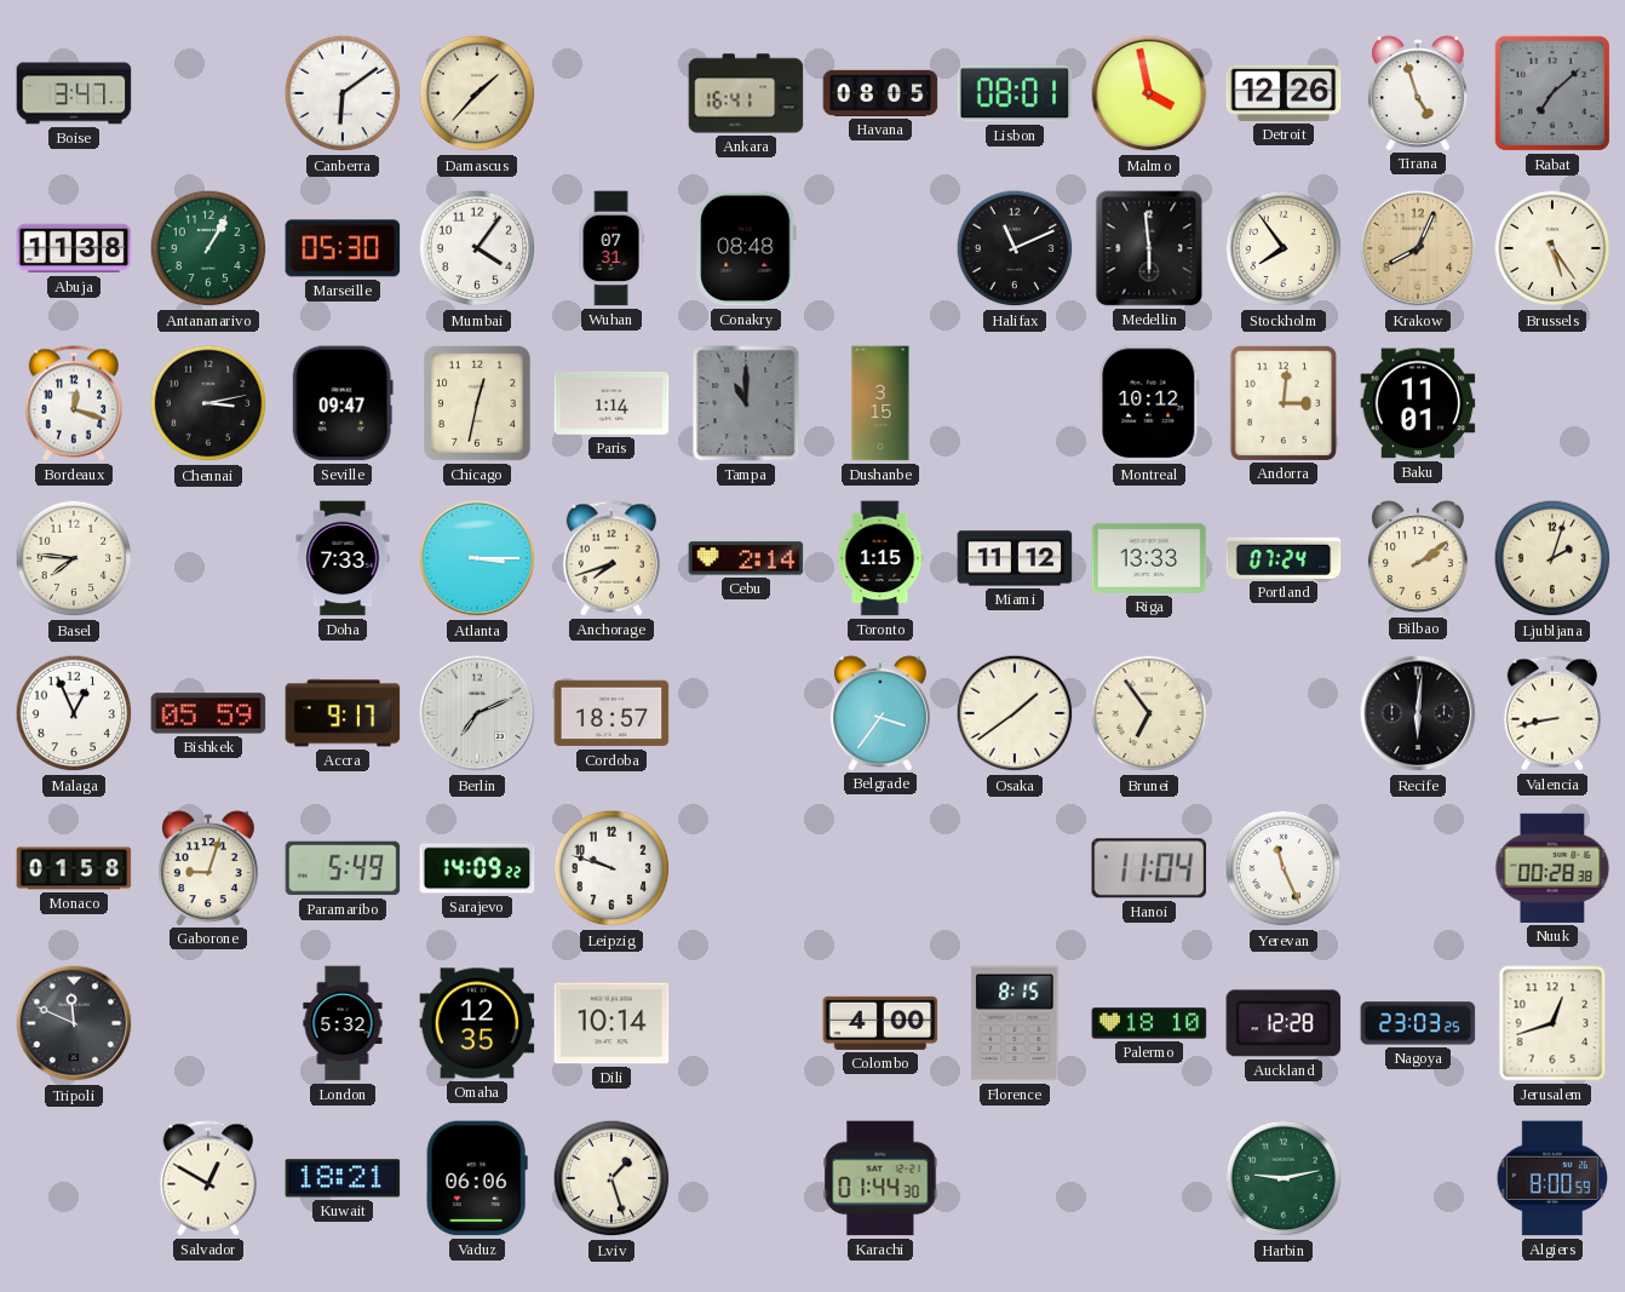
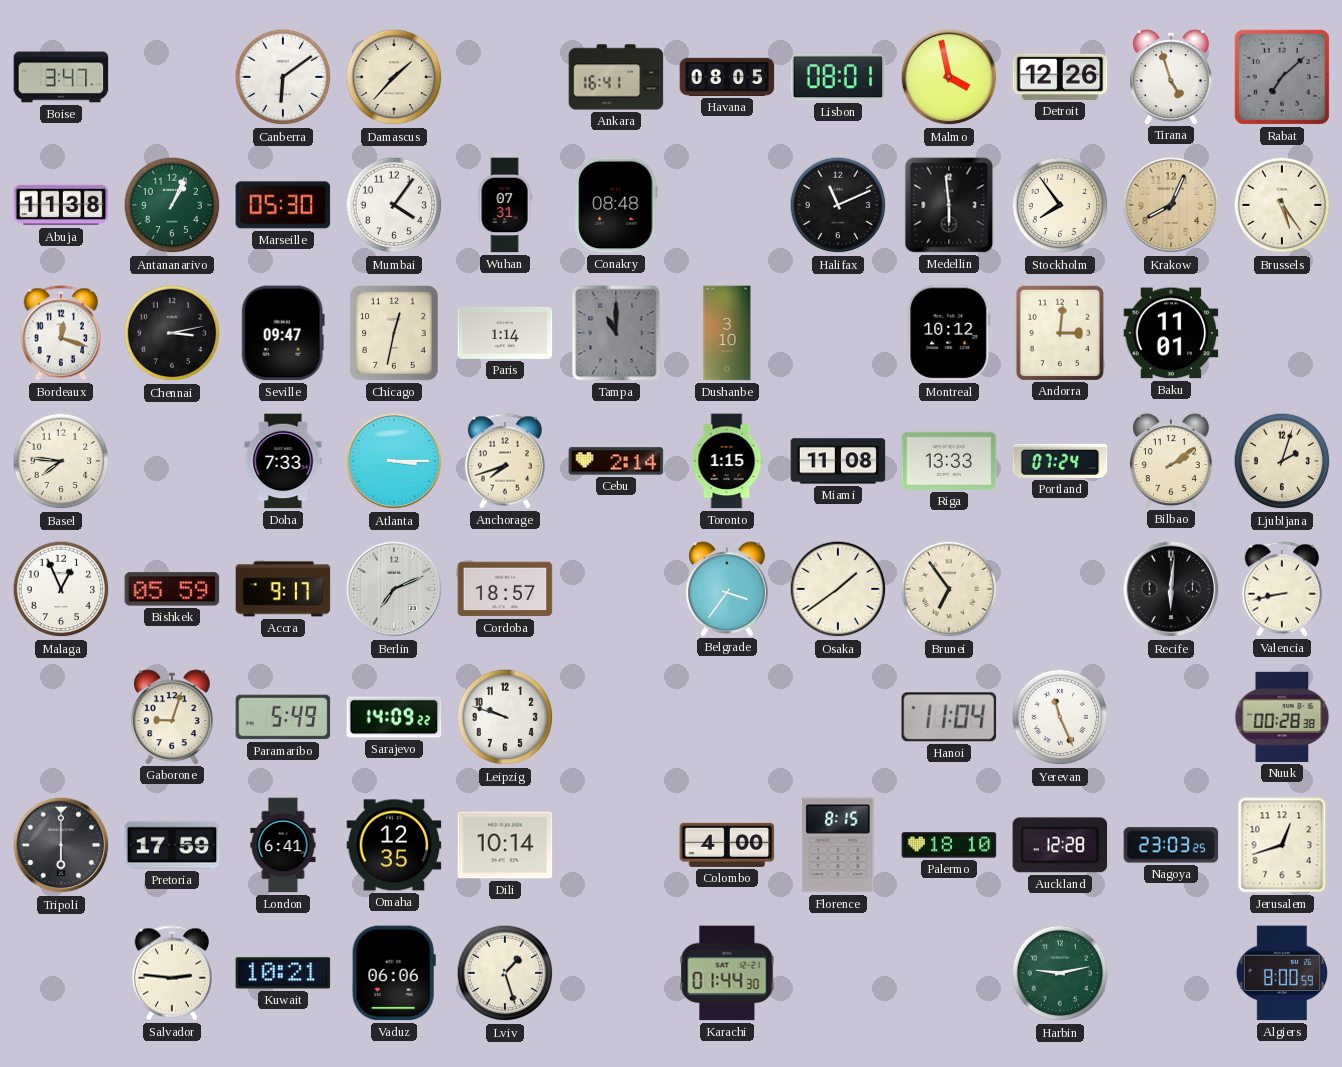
Antananarivo: 1:05 -> 1:04
Dushanbe: 3:15 -> 3:10
Miami: 11:12 -> 11:08
Monaco: 01:58 -> none
Tripoli: 11:49 -> 6:00
Pretoria: none -> 17:59
London: 5:32 -> 6:41
Salvador: 12:50 -> 2:46
Kuwait: 18:21 -> 10:21
